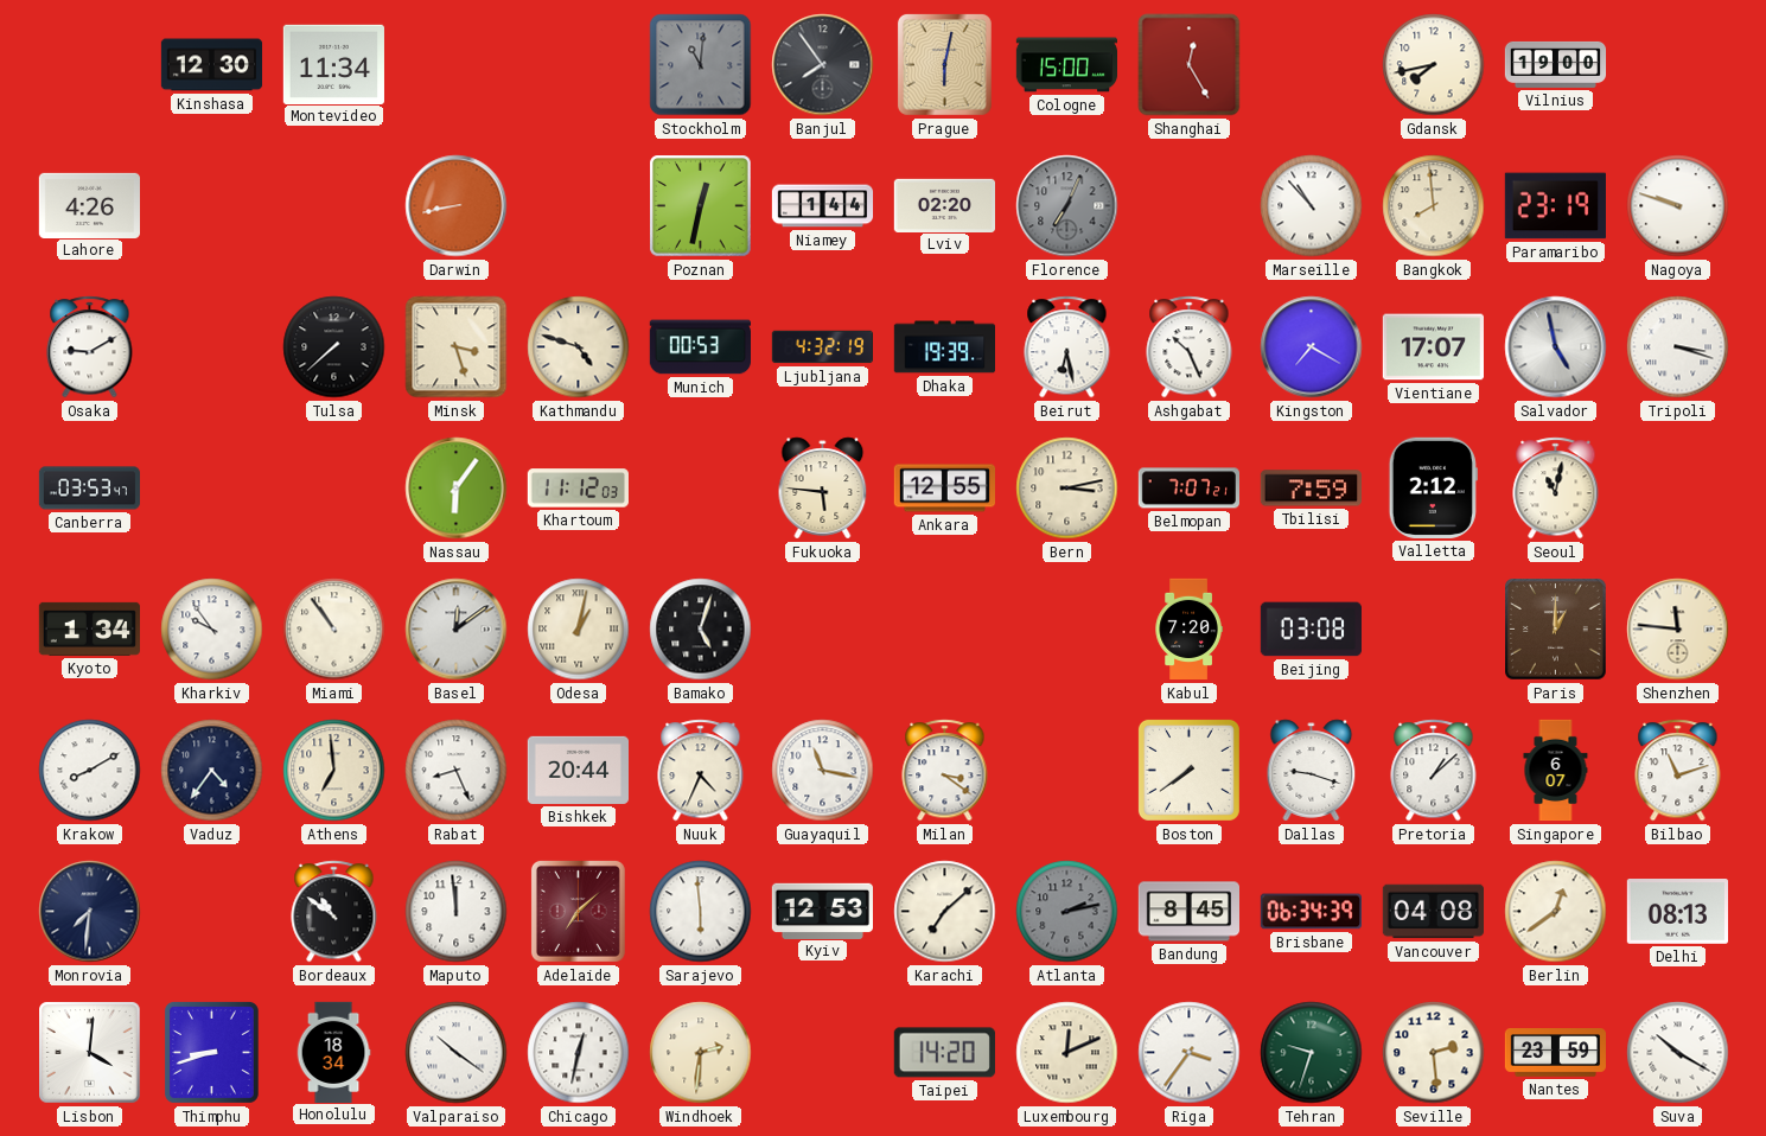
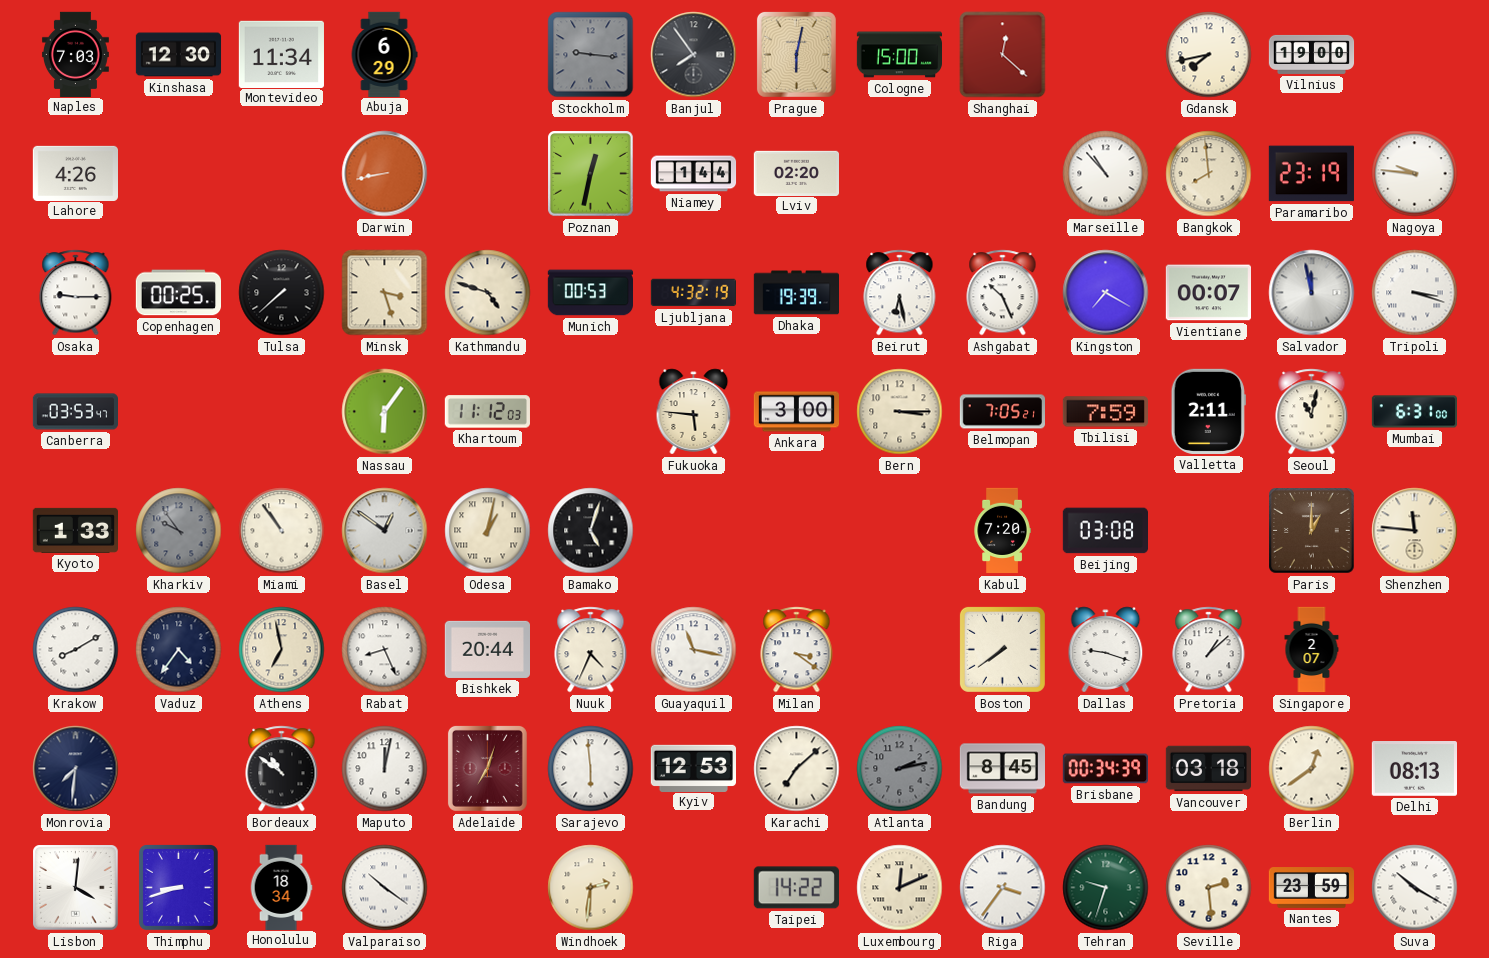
Naples: none -> 7:03
Abuja: none -> 6:29
Stockholm: 11:01 -> 9:16
Shanghai: 12:25 -> 12:22
Florence: 7:04 -> none
Nagoya: 9:48 -> 9:46
Osaka: 9:10 -> 9:15
Copenhagen: none -> 00:25
Vientiane: 17:07 -> 00:07
Salvador: 4:58 -> 11:58
Ankara: 12:55 -> 3:00
Bern: 3:13 -> 3:15
Belmopan: 7:07 -> 7:05
Valletta: 2:12 -> 2:11
Mumbai: none -> 6:31
Kyoto: 1:34 -> 1:33
Kharkiv dial: white -> grey
Basel: 12:09 -> 12:51
Athens: 6:59 -> 6:58
Singapore: 6:07 -> 2:07
Bilbao: 11:12 -> none
Maputo: 11:59 -> 12:02
Adelaide: 7:08 -> 7:03
Brisbane: 06:34 -> 00:34
Vancouver: 04:08 -> 03:18
Chicago: 12:32 -> none
Taipei: 14:20 -> 14:22
